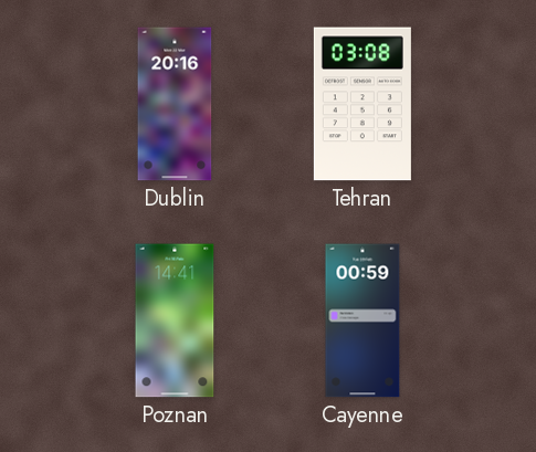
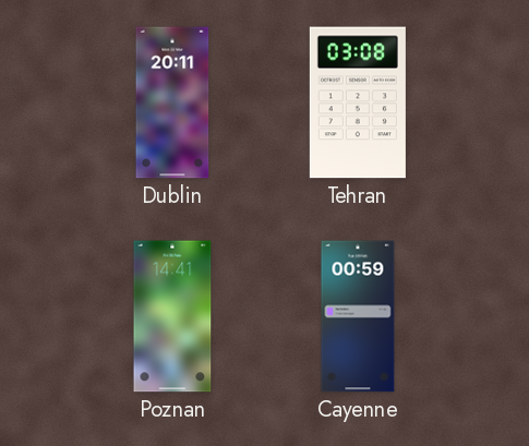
Dublin: 20:16 -> 20:11
